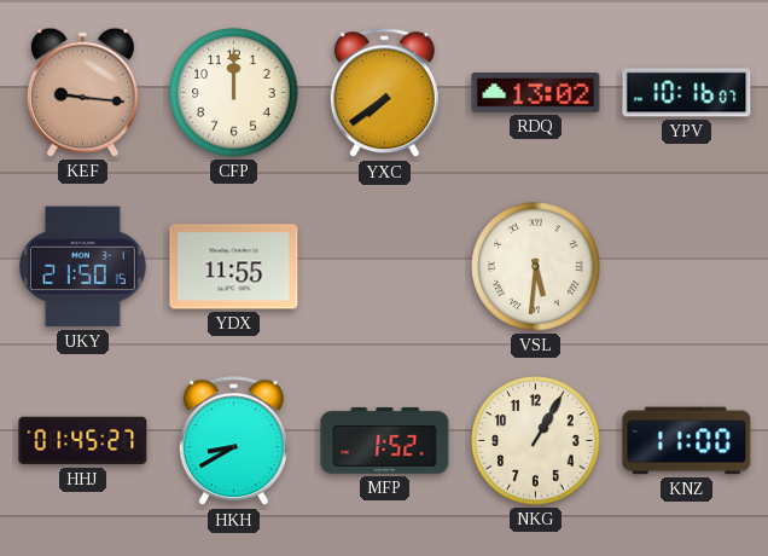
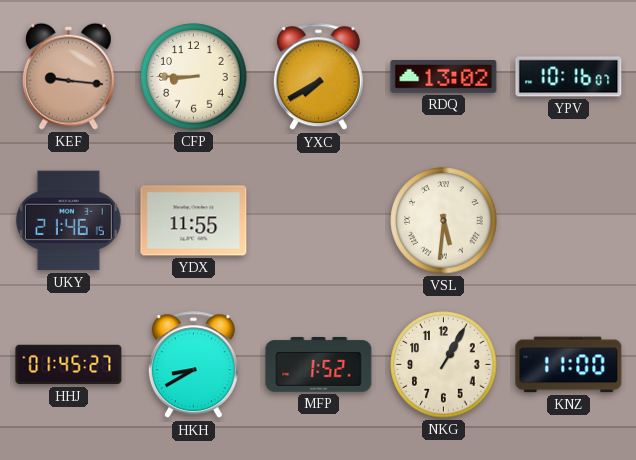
CFP: 12:00 -> 8:45
YXC: 7:39 -> 7:40
UKY: 21:50 -> 21:46
